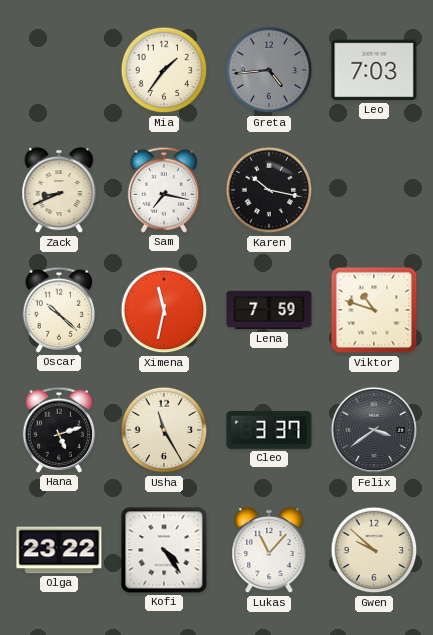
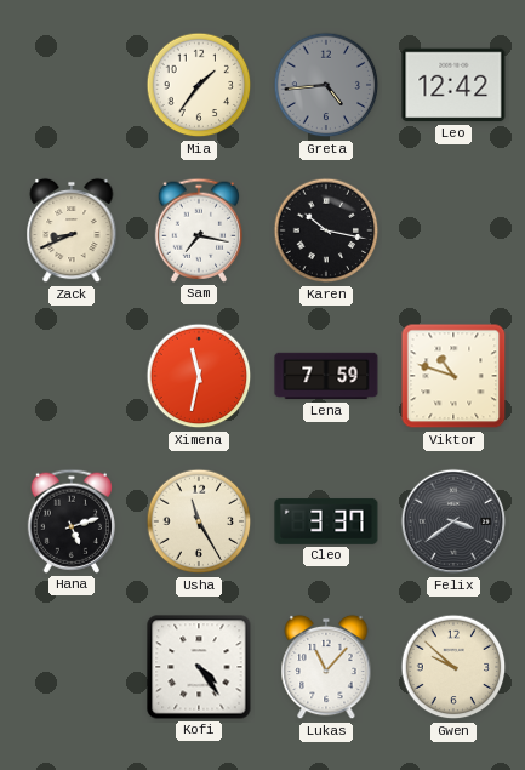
Leo: 7:03 -> 12:42
Oscar: 10:22 -> none
Olga: 23:22 -> none
